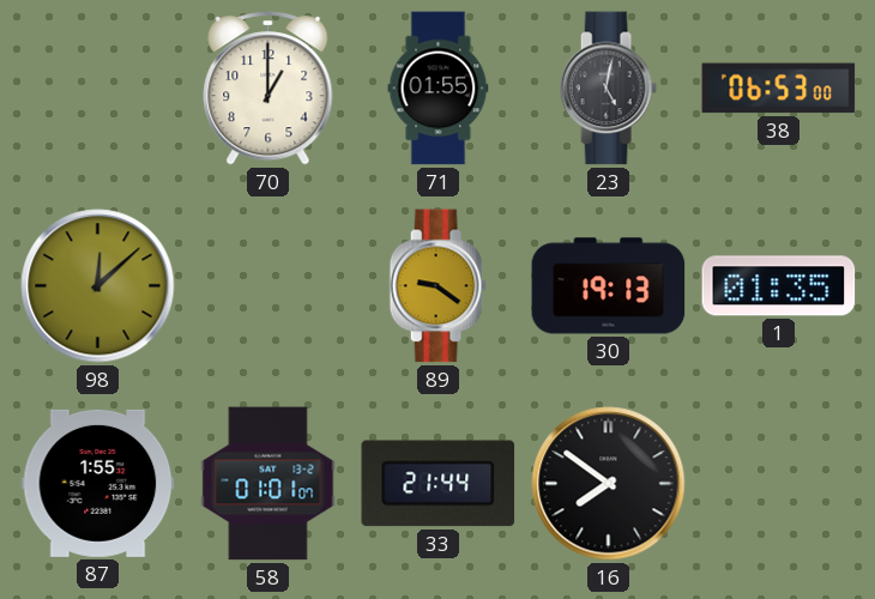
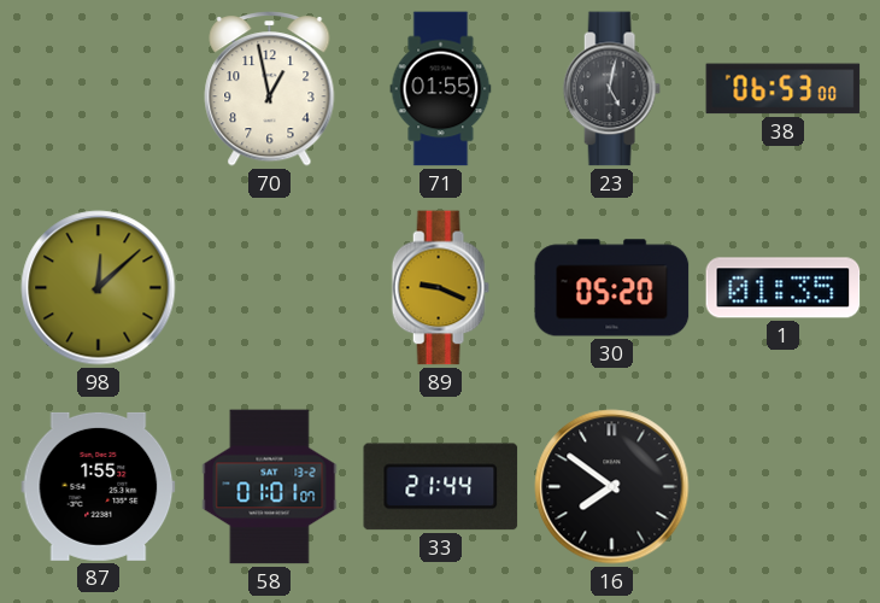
70: 1:00 -> 12:58
89: 9:21 -> 9:19
30: 19:13 -> 05:20
